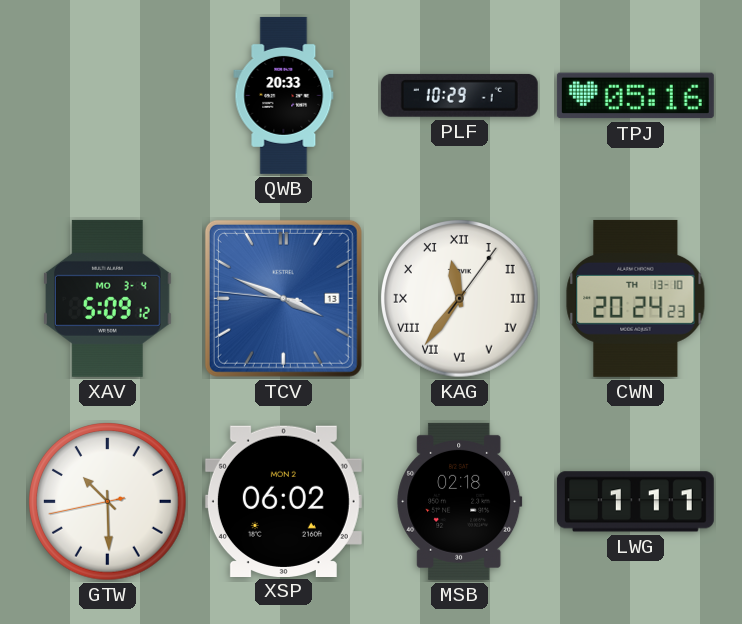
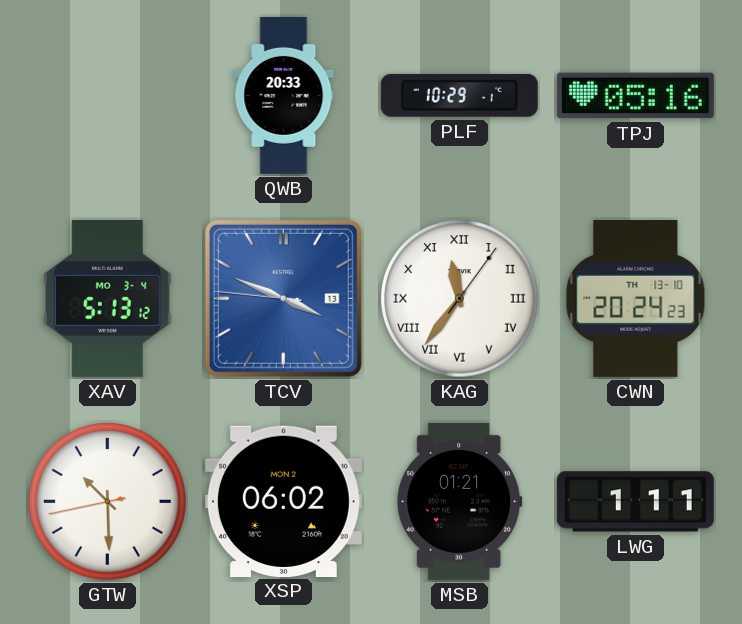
XAV: 5:09 -> 5:13
MSB: 02:18 -> 01:21
